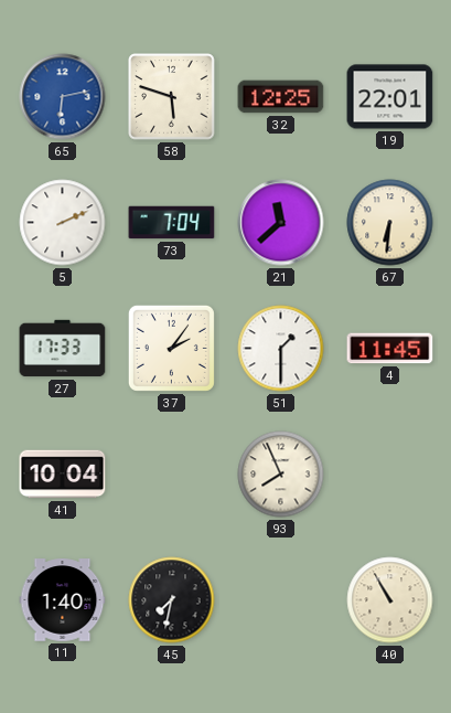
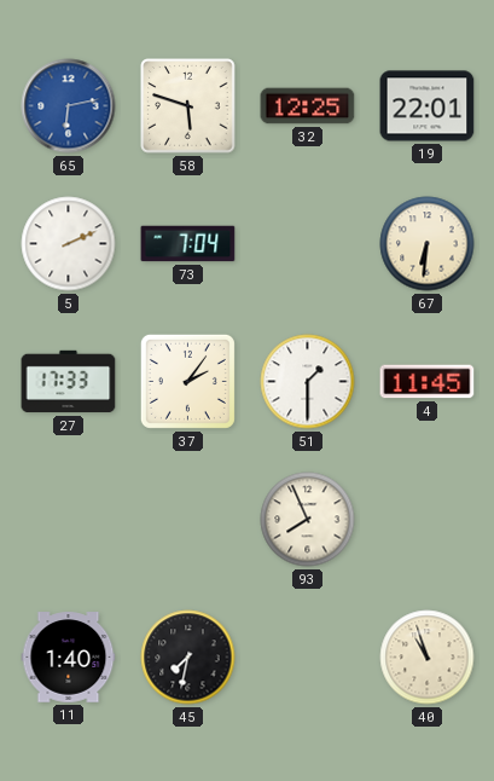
21: 11:38 -> none
41: 10:04 -> none
40: 10:55 -> 10:57
